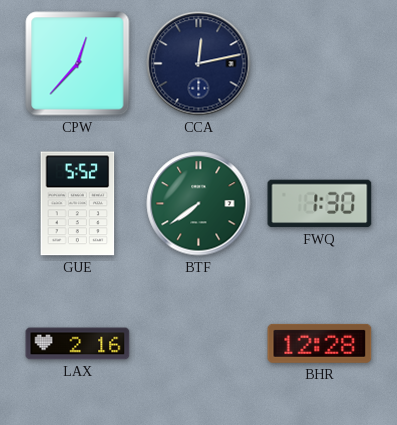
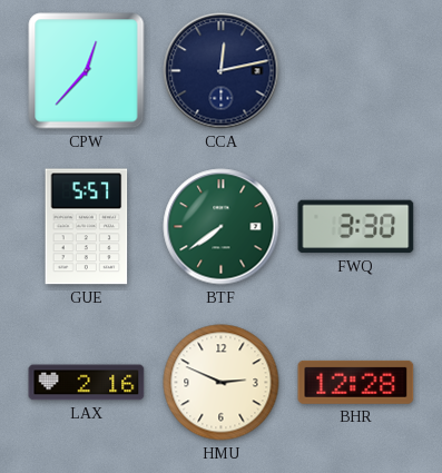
GUE: 5:52 -> 5:57
FWQ: 1:30 -> 3:30
HMU: none -> 2:49
